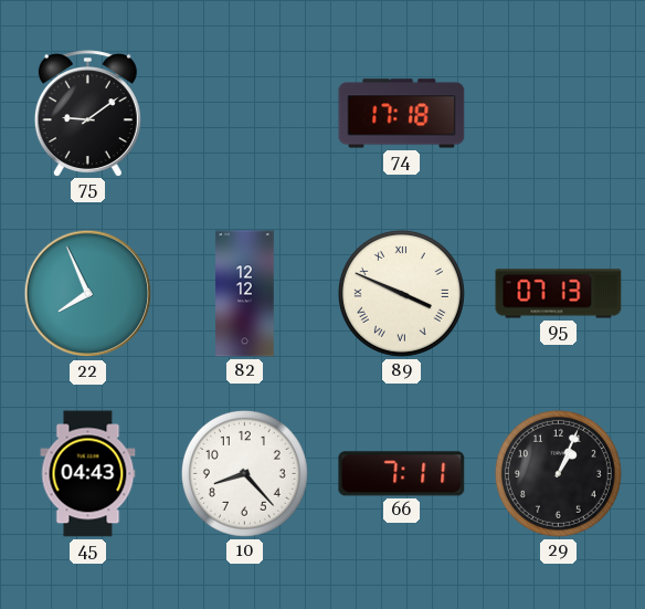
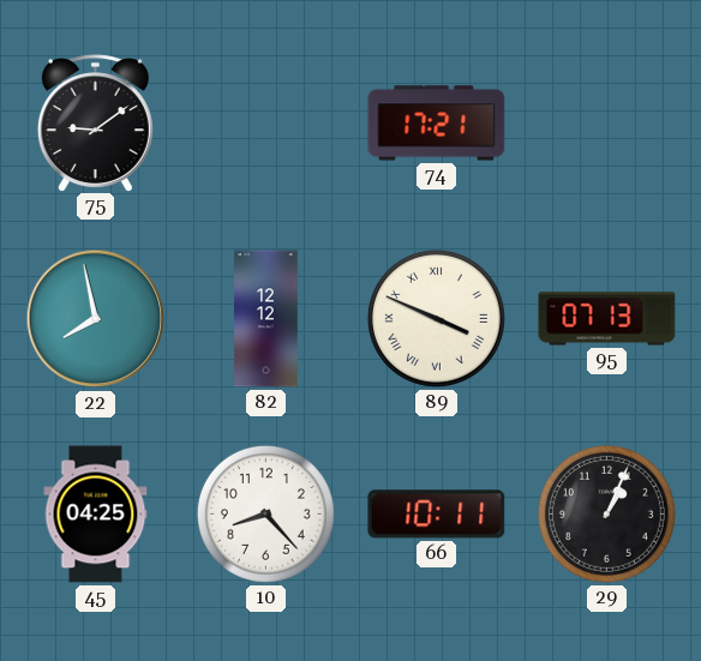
74: 17:18 -> 17:21
22: 7:56 -> 7:58
45: 04:43 -> 04:25
66: 7:11 -> 10:11
